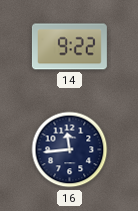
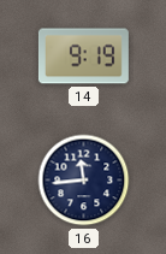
14: 9:22 -> 9:19
